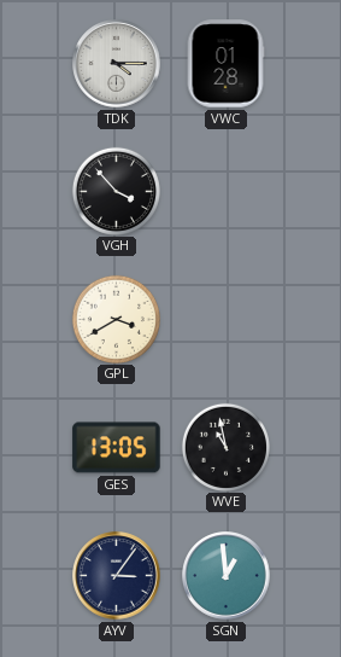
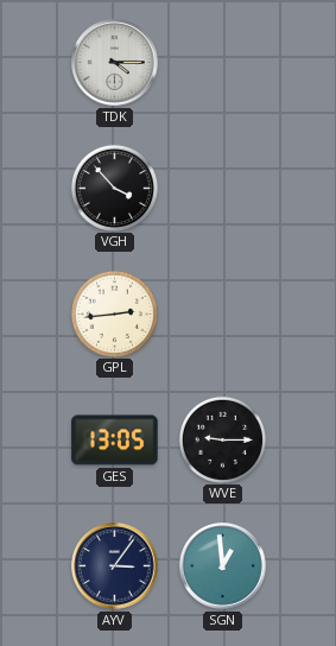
VWC: 01:28 -> none
GPL: 3:40 -> 2:44
WVE: 10:58 -> 9:15
